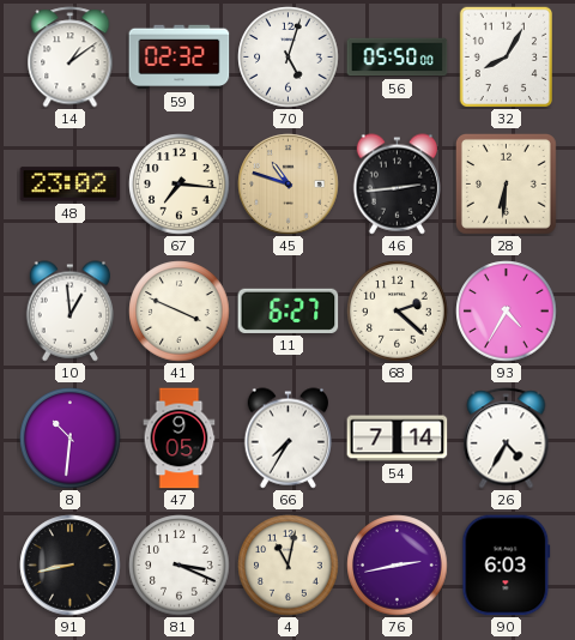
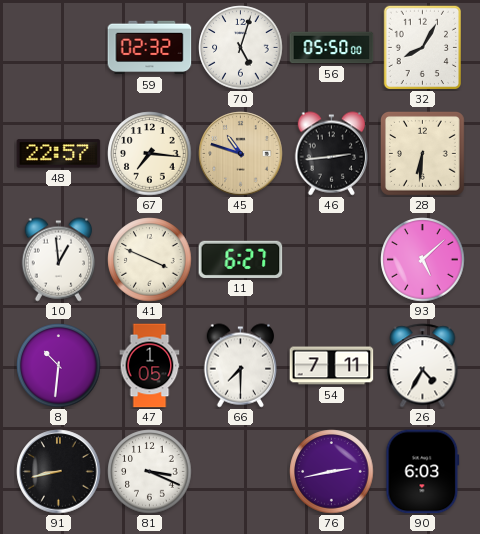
14: 1:09 -> none
48: 23:02 -> 22:57
68: 2:22 -> none
93: 4:35 -> 5:08
47: 9:05 -> 1:05
66: 7:35 -> 7:30
54: 7:14 -> 7:11
4: 11:02 -> none
